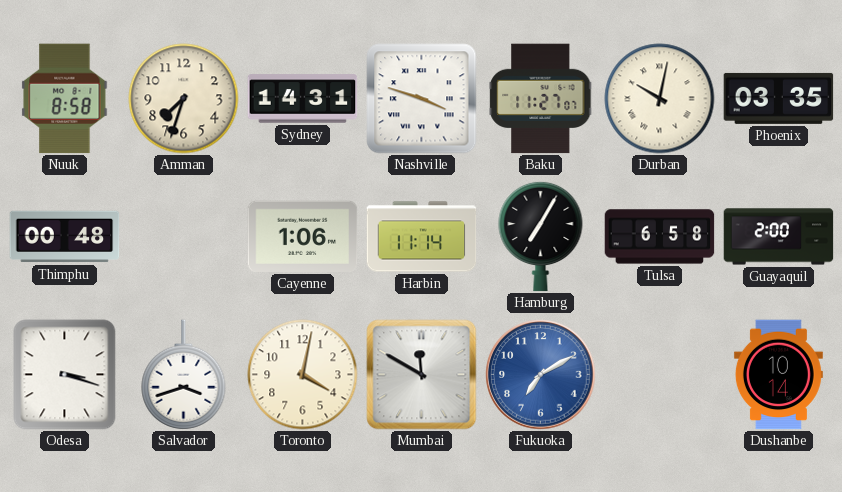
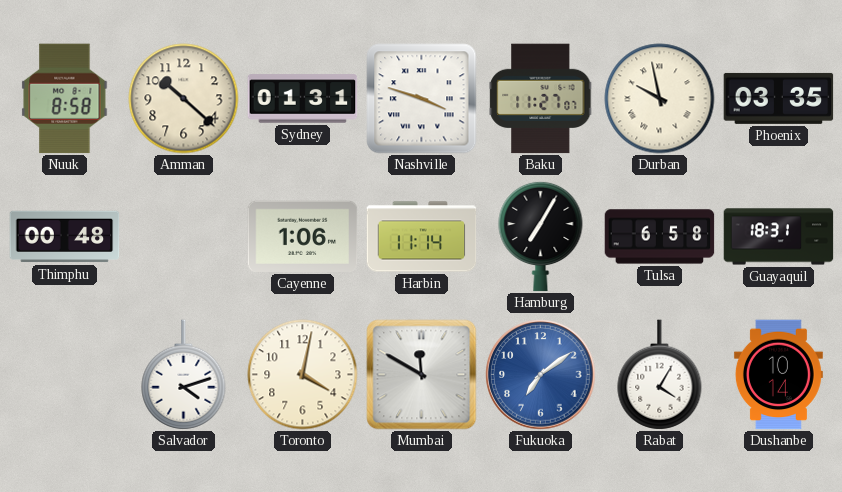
Amman: 7:33 -> 10:22
Sydney: 14:31 -> 01:31
Durban: 10:02 -> 9:58
Guayaquil: 2:00 -> 18:31
Odesa: 3:18 -> none
Salvador: 3:42 -> 4:12
Fukuoka: 7:10 -> 7:09
Rabat: none -> 4:05
